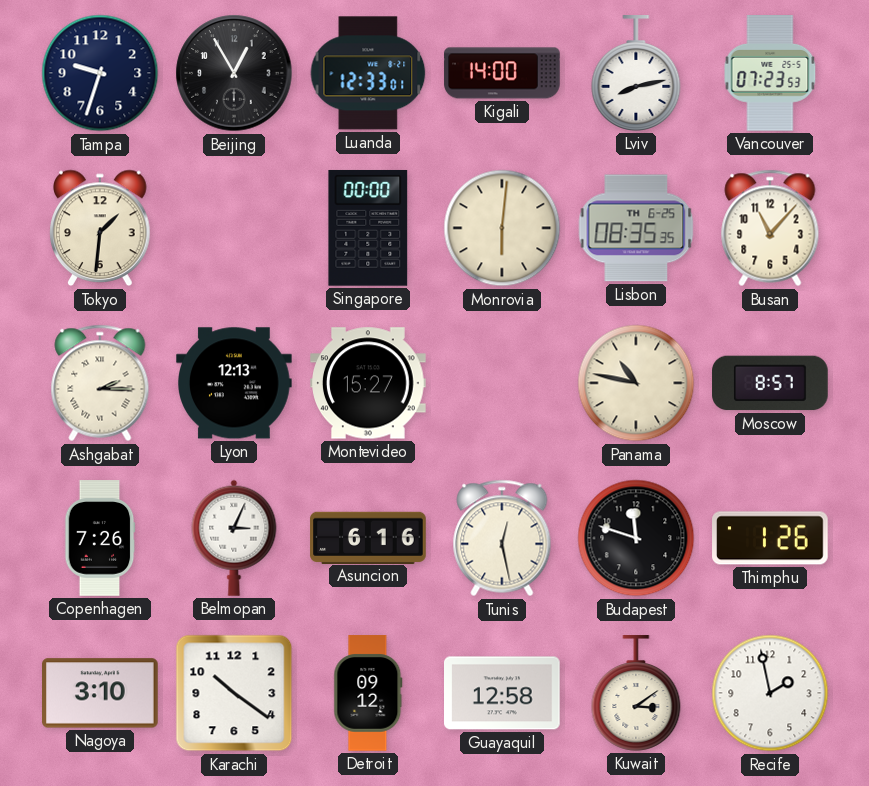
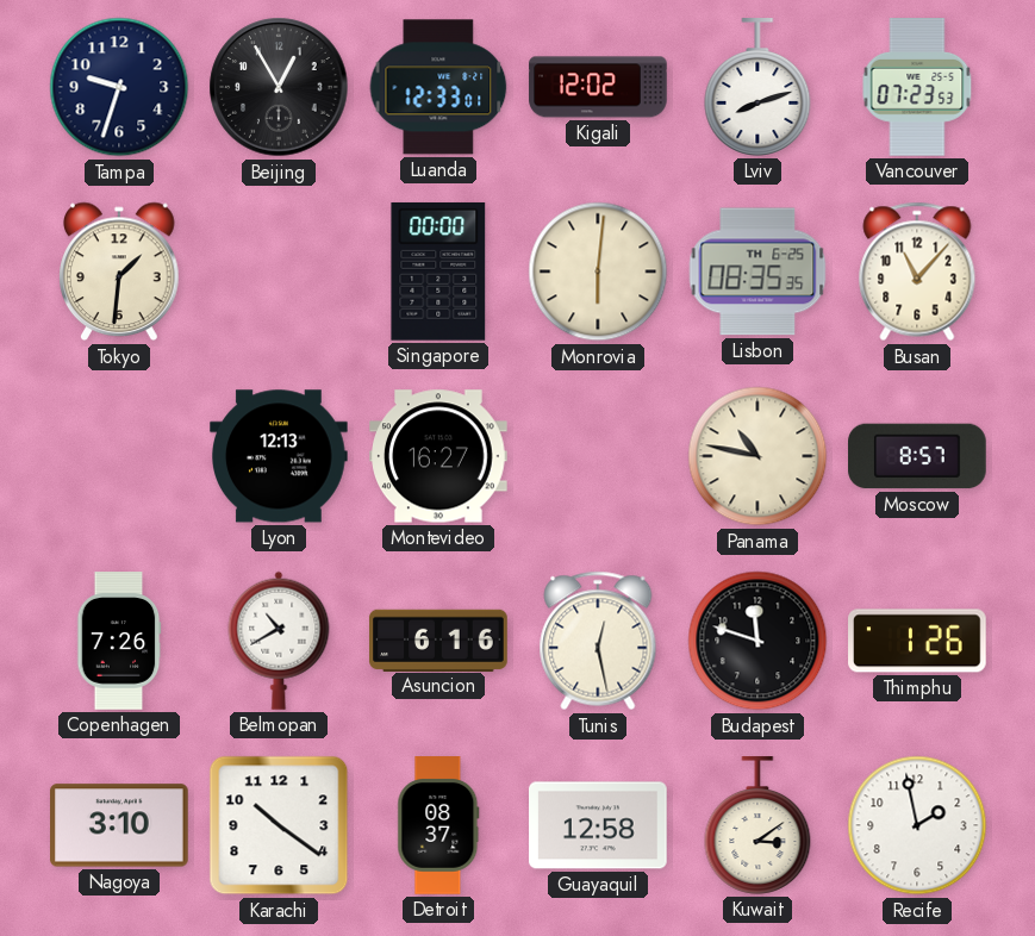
Kigali: 14:00 -> 12:02
Lviv: 8:13 -> 8:12
Ashgabat: 2:15 -> none
Montevideo: 15:27 -> 16:27
Belmopan: 3:04 -> 10:40
Detroit: 09:12 -> 08:37
